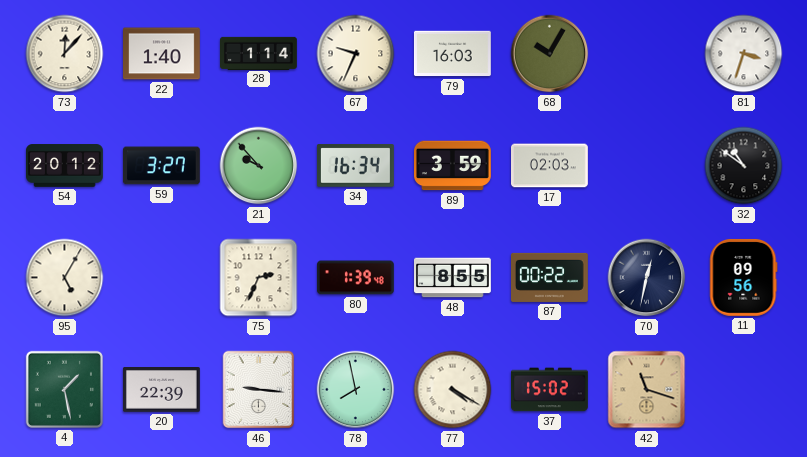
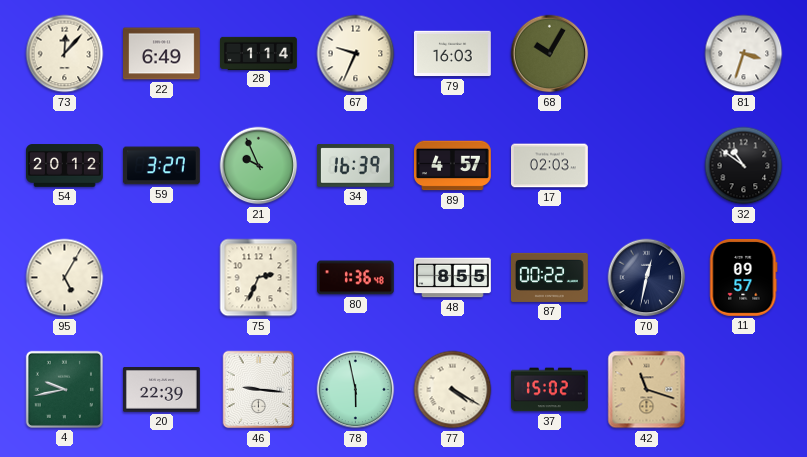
22: 1:40 -> 6:49
21: 9:53 -> 9:56
34: 16:34 -> 16:39
89: 3:59 -> 4:57
80: 1:39 -> 1:36
11: 09:56 -> 09:57
4: 1:28 -> 9:43
78: 7:58 -> 5:58
